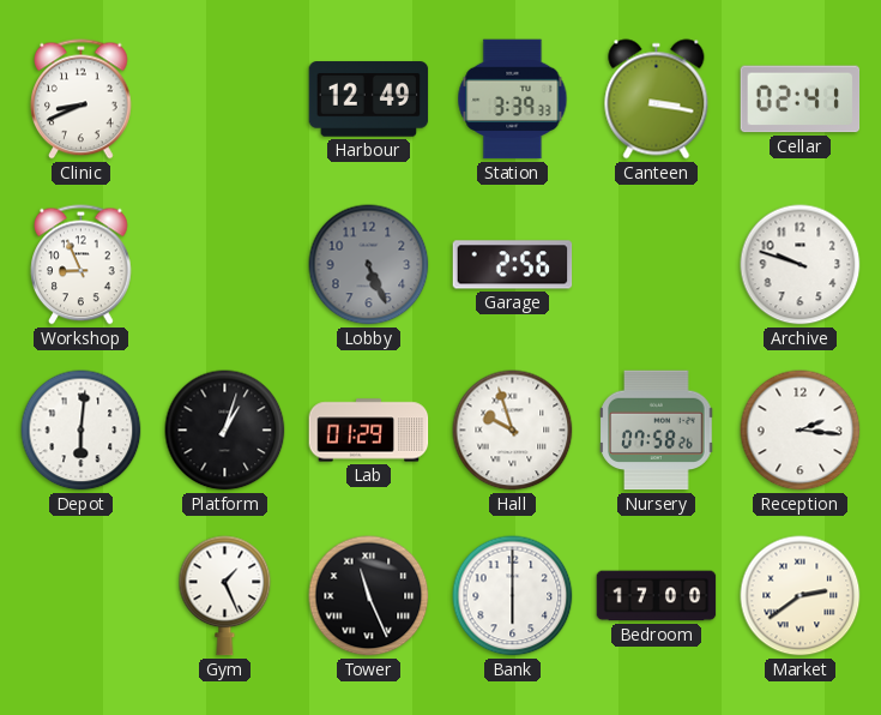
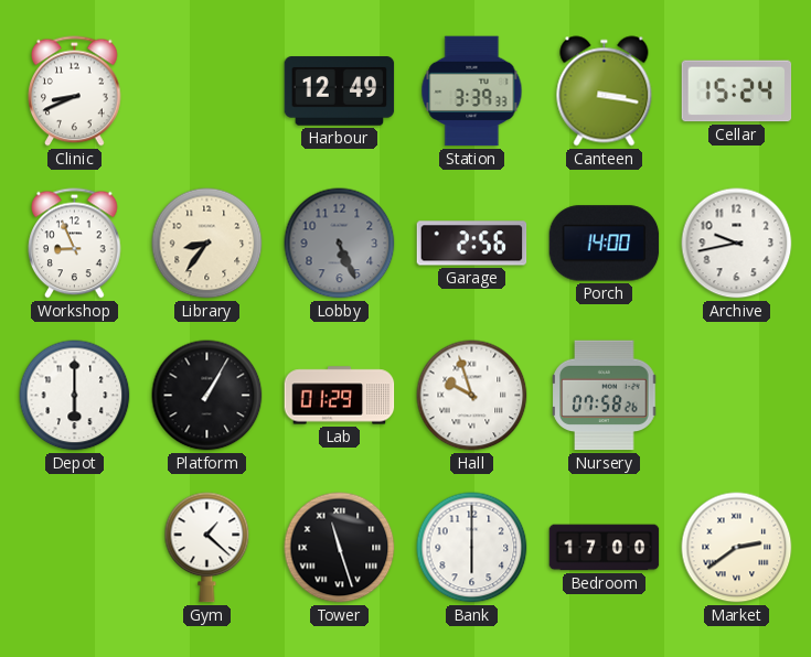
Cellar: 02:41 -> 15:24
Library: none -> 8:36
Porch: none -> 14:00
Archive: 9:48 -> 9:43
Depot: 6:01 -> 6:00
Platform: 1:03 -> 1:05
Reception: 2:16 -> none
Gym: 1:26 -> 1:22
Tower: 11:26 -> 11:27
